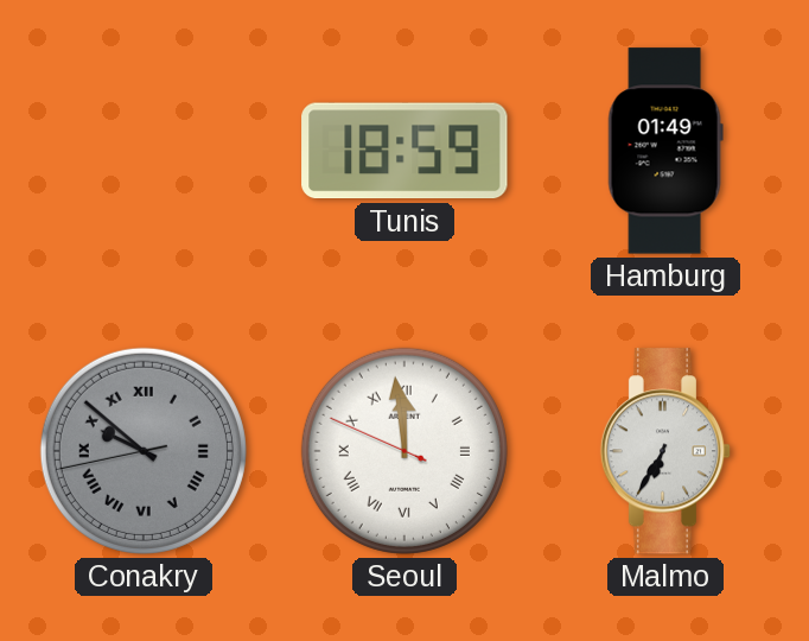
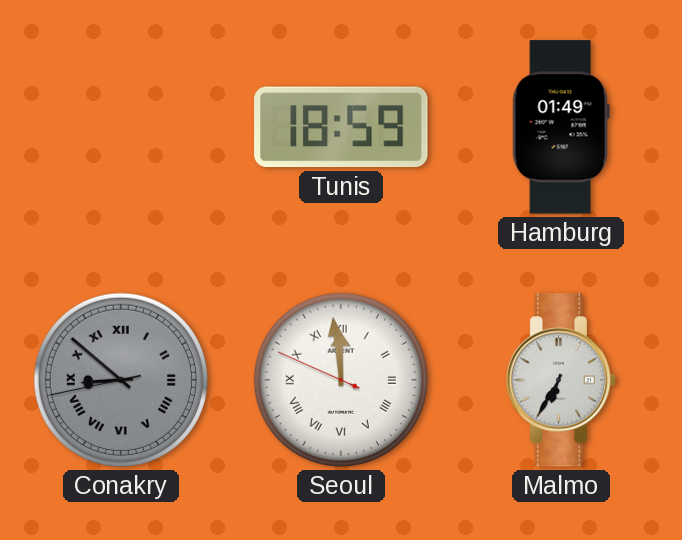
Conakry: 9:51 -> 8:51
